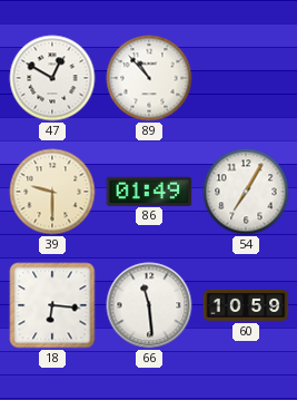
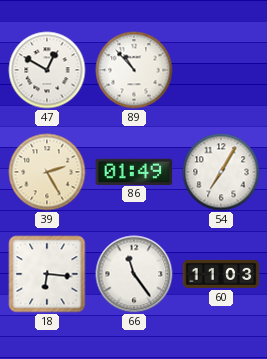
39: 9:30 -> 2:25
66: 11:29 -> 11:24
60: 10:59 -> 11:03
